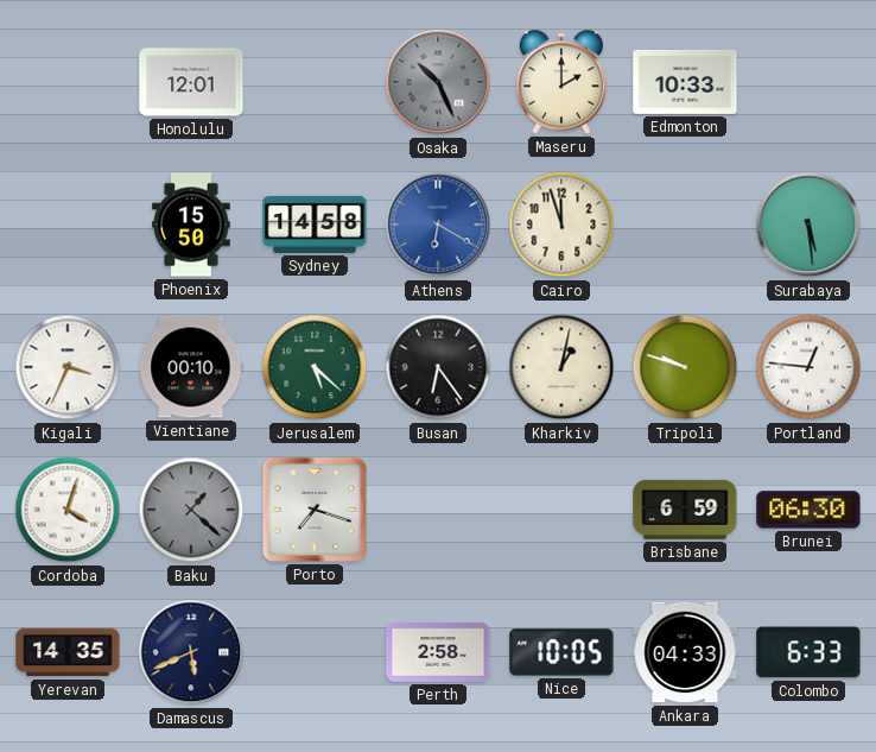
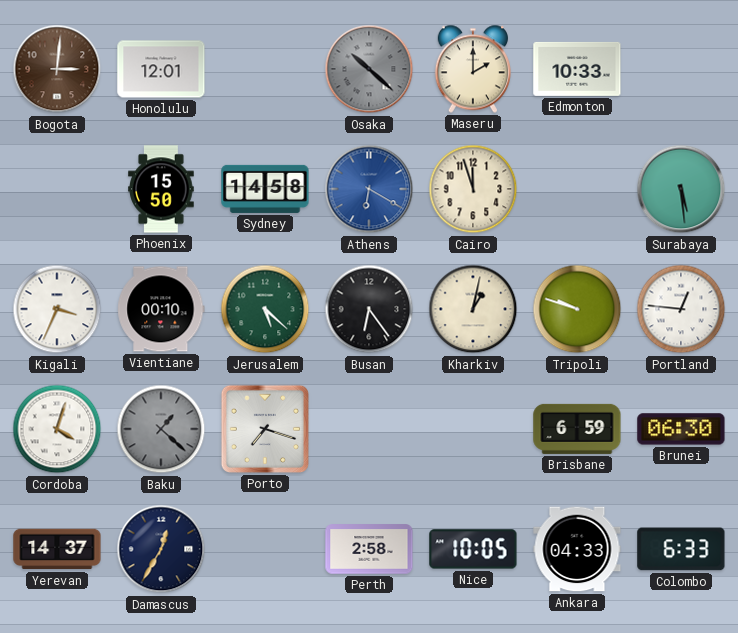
Bogota: none -> 3:01
Osaka: 10:26 -> 10:22
Yerevan: 14:35 -> 14:37
Damascus: 5:41 -> 12:35
